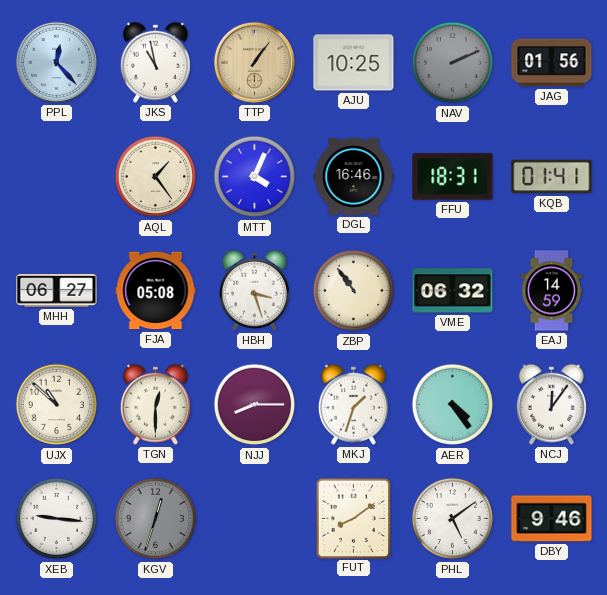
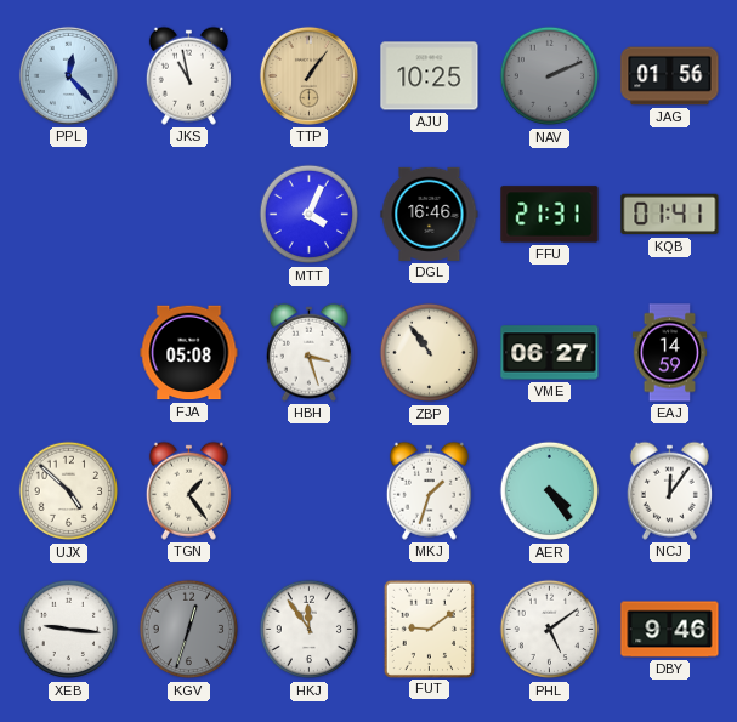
AQL: 1:24 -> none
FFU: 18:31 -> 21:31
MHH: 06:27 -> none
VME: 06:32 -> 06:27
UJX: 10:52 -> 4:52
TGN: 12:30 -> 1:24
NJJ: 8:15 -> none
HKJ: none -> 11:54
FUT: 8:09 -> 9:09
